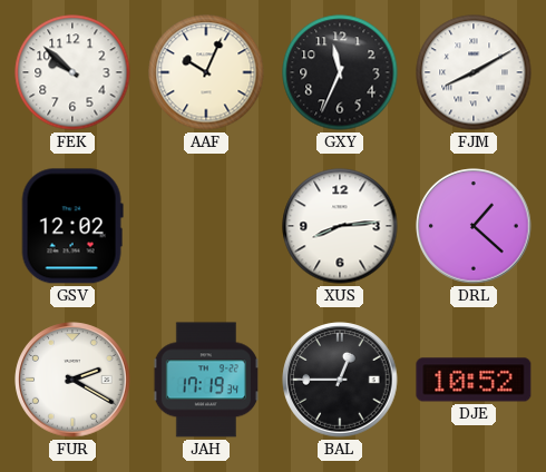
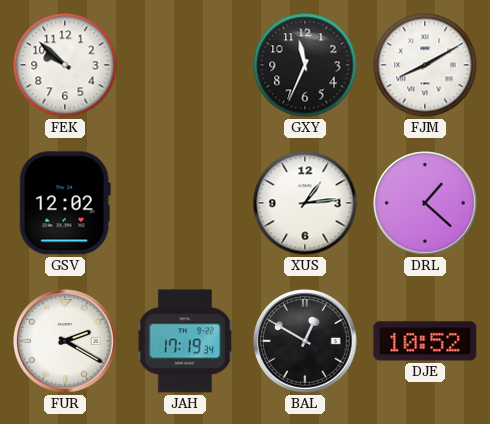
AAF: 10:04 -> none
XUS: 8:14 -> 1:14
BAL: 12:45 -> 12:50
